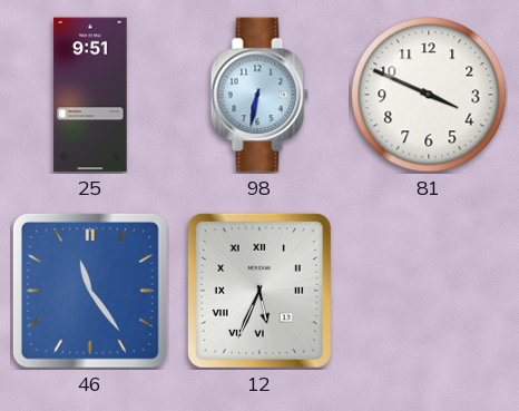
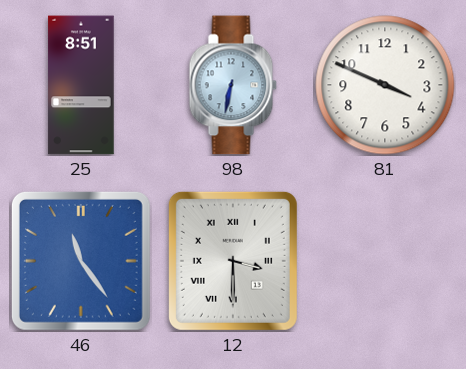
25: 9:51 -> 8:51
12: 5:34 -> 3:30
